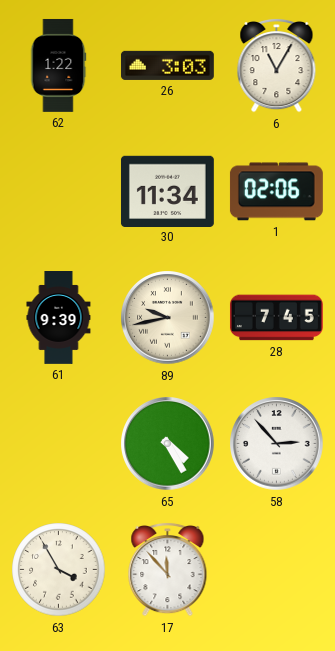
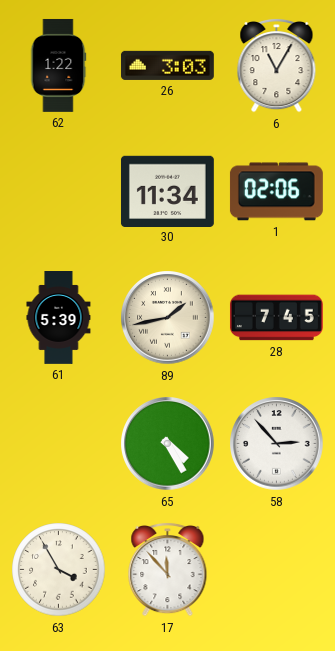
61: 9:39 -> 5:39
89: 9:43 -> 1:43
